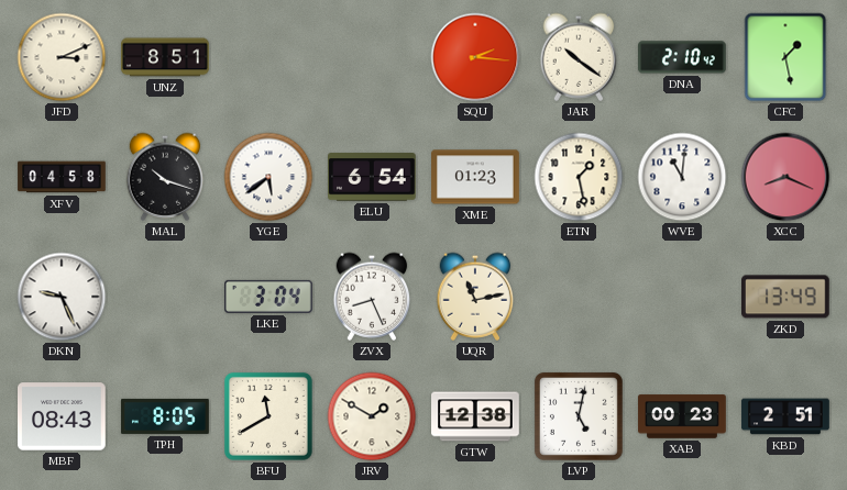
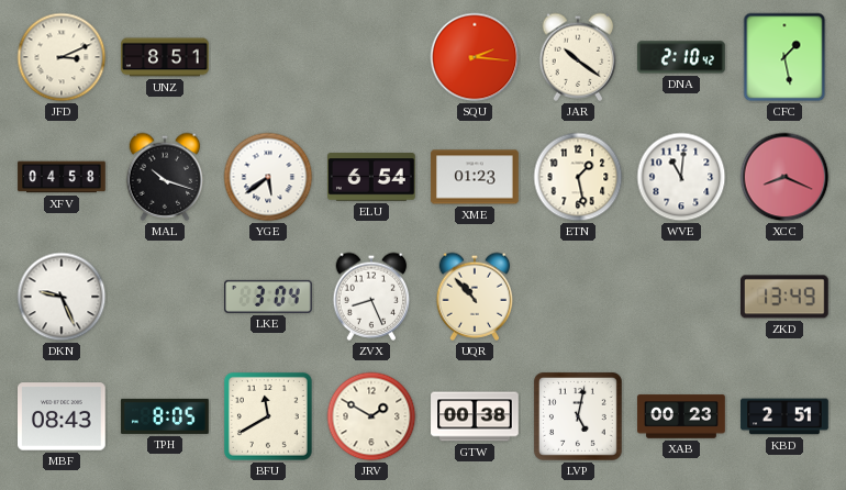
UQR: 11:13 -> 10:53
GTW: 12:38 -> 00:38
